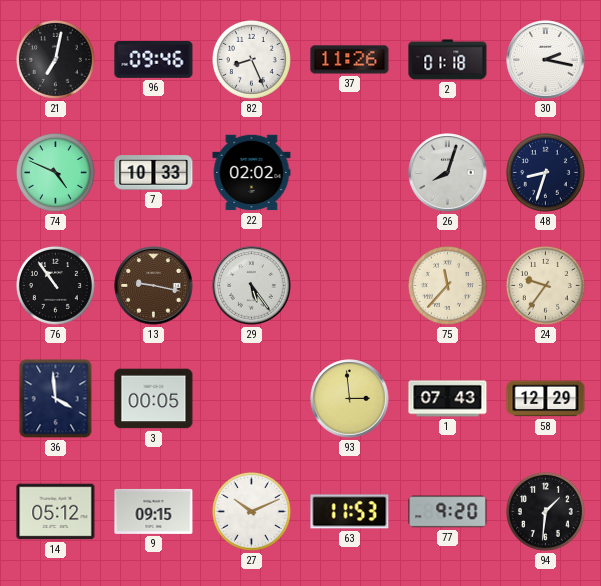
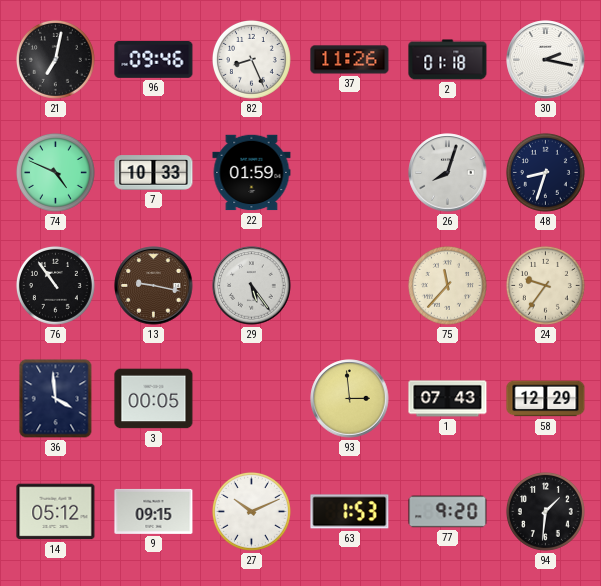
22: 02:02 -> 01:59
63: 11:53 -> 1:53
